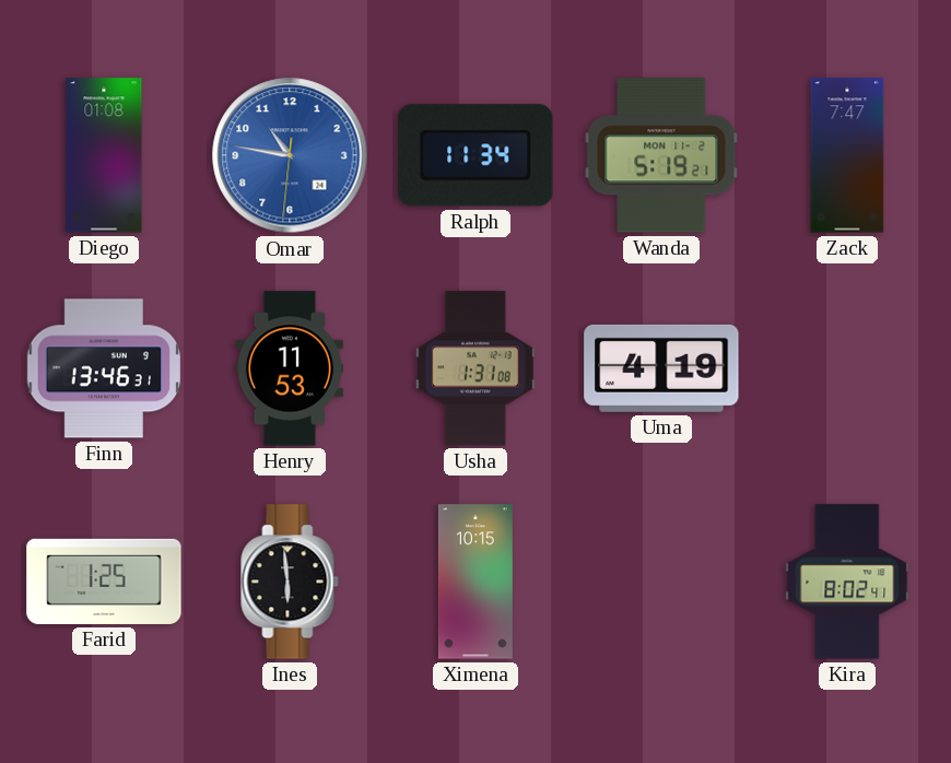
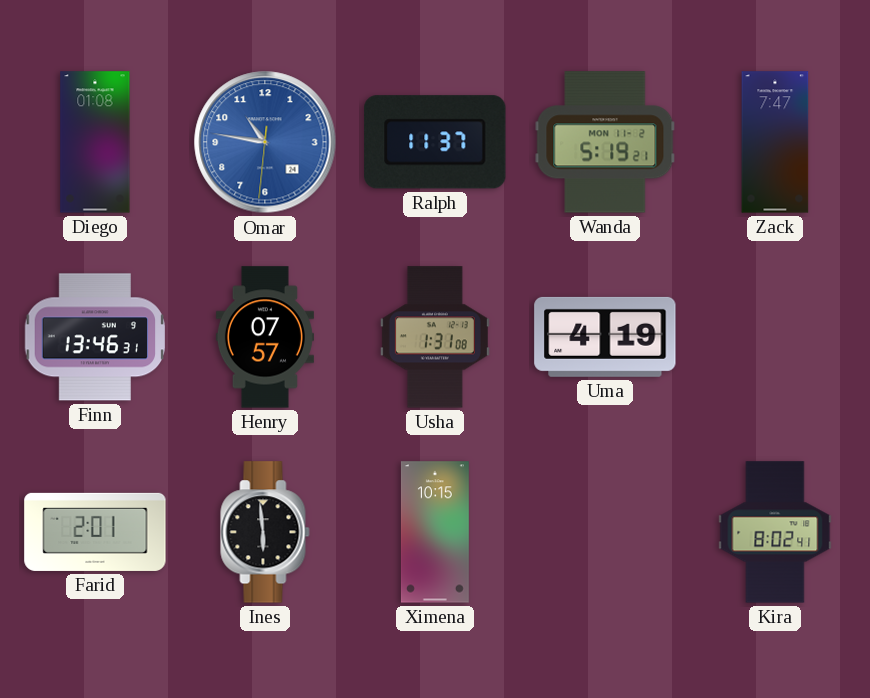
Ralph: 11:34 -> 11:37
Henry: 11:53 -> 07:57
Farid: 1:25 -> 2:01
